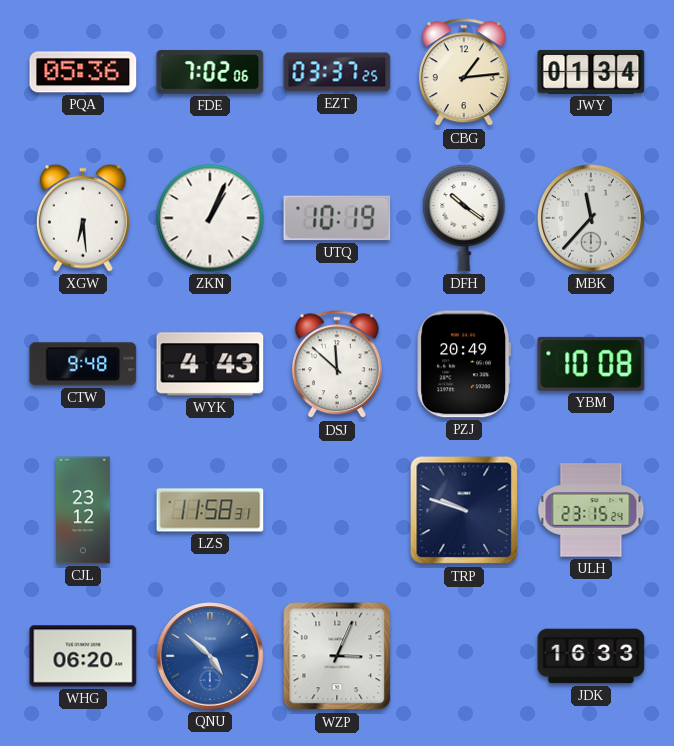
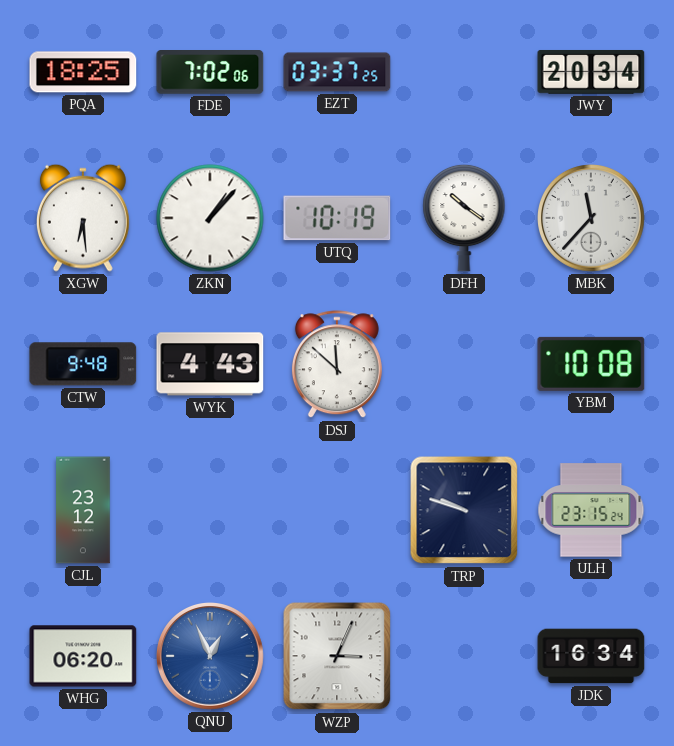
PQA: 05:36 -> 18:25
CBG: 1:14 -> none
JWY: 01:34 -> 20:34
ZKN: 1:04 -> 1:07
PZJ: 20:49 -> none
LZS: 11:58 -> none
QNU: 4:52 -> 12:56
JDK: 16:33 -> 16:34
